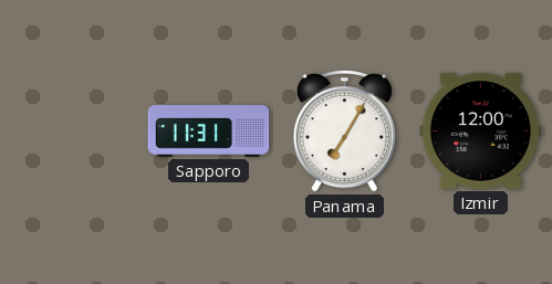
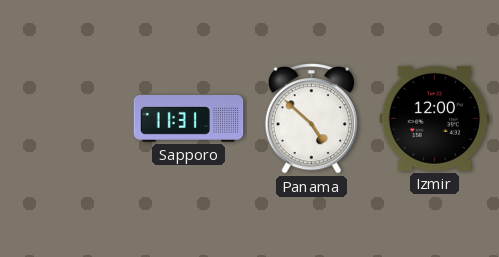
Panama: 7:05 -> 4:52
